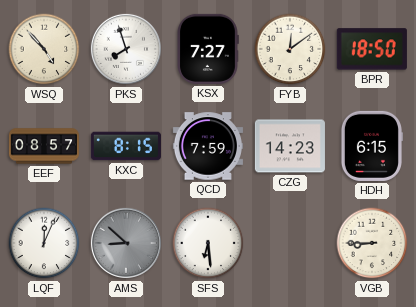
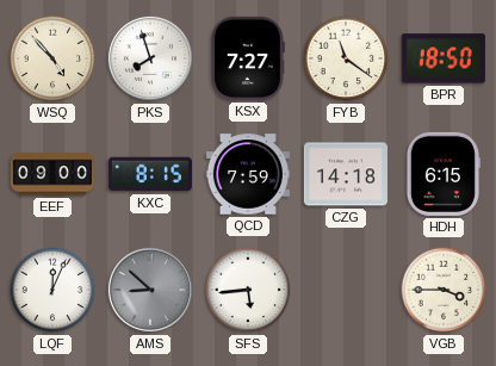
FYB: 12:09 -> 11:21
EEF: 08:57 -> 09:00
CZG: 14:23 -> 14:18
SFS: 6:29 -> 5:44
VGB: 8:45 -> 3:45
